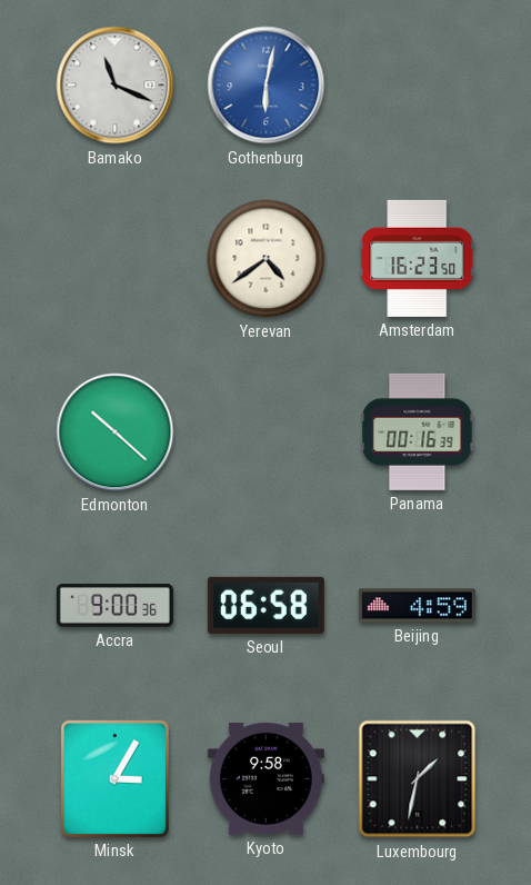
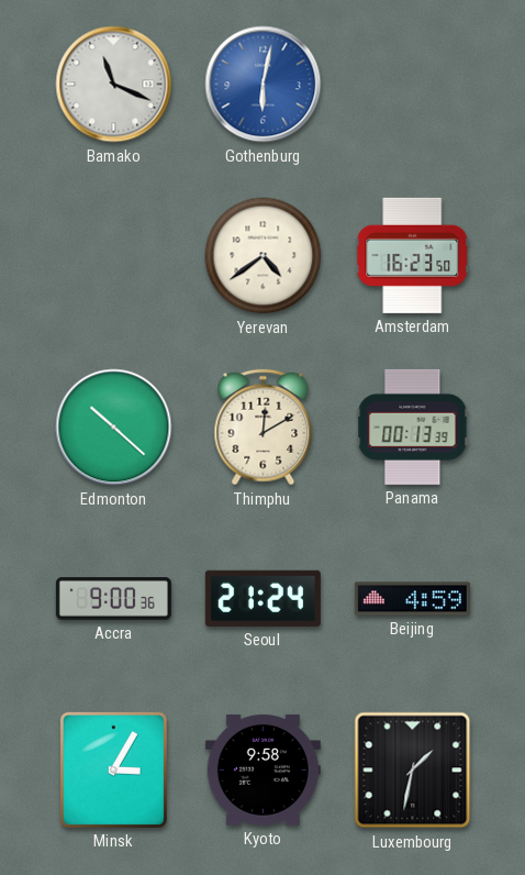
Thimphu: none -> 12:10
Panama: 00:16 -> 00:13
Seoul: 06:58 -> 21:24
